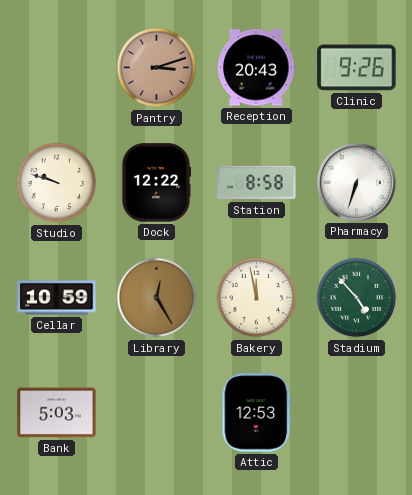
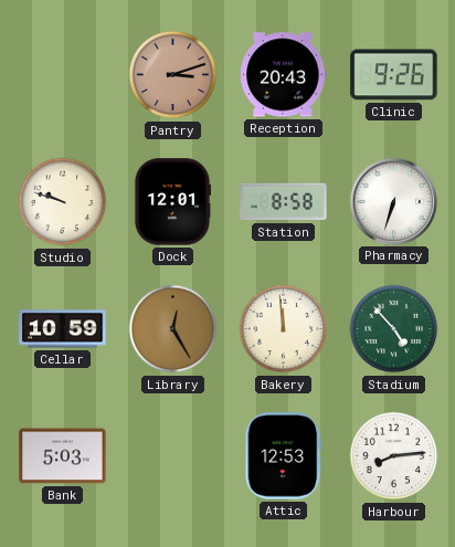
Dock: 12:22 -> 12:01
Bakery: 11:58 -> 11:59
Harbour: none -> 8:14
